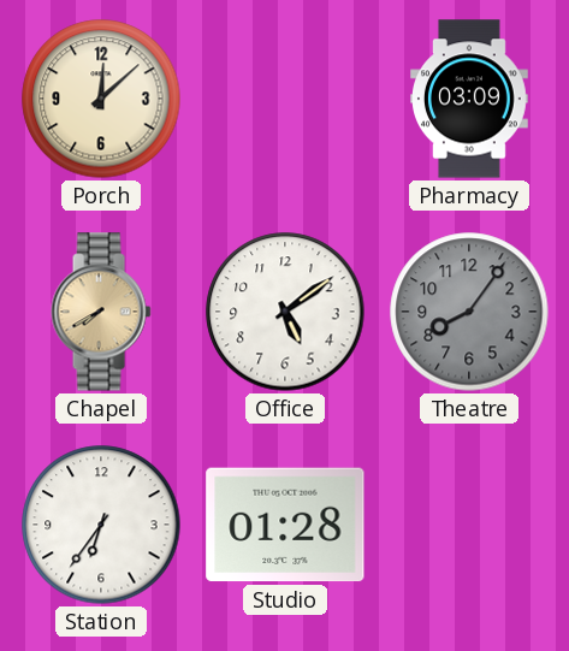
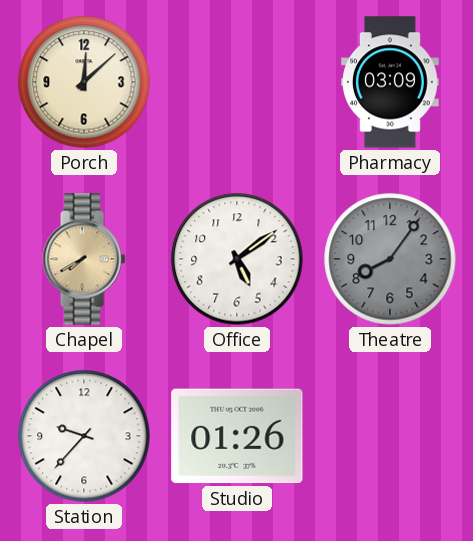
Station: 6:36 -> 9:37
Studio: 01:28 -> 01:26
